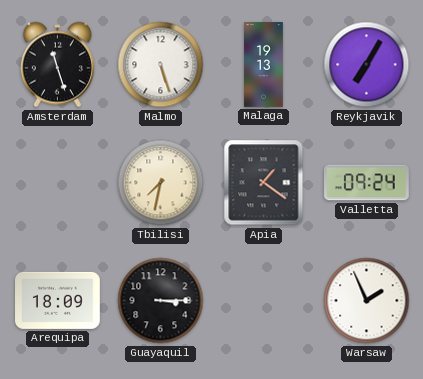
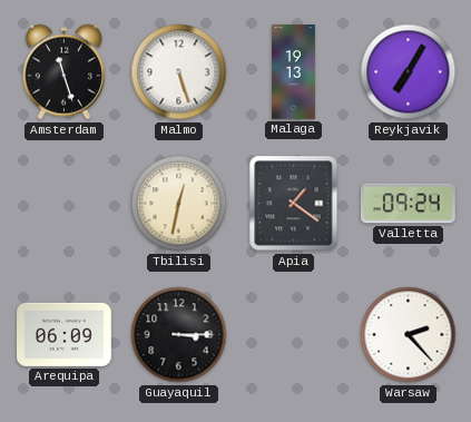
Tbilisi: 7:32 -> 12:32
Arequipa: 18:09 -> 06:09
Warsaw: 1:56 -> 2:23
